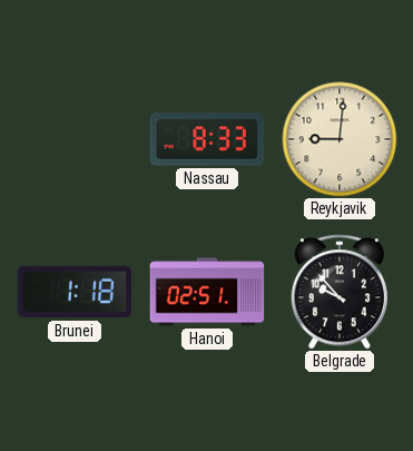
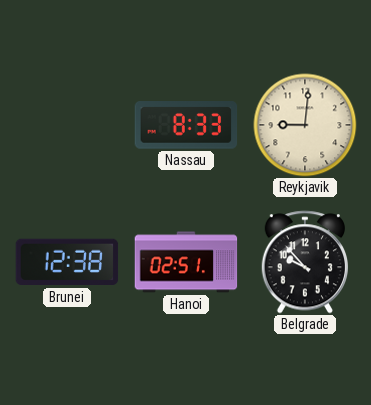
Brunei: 1:18 -> 12:38
